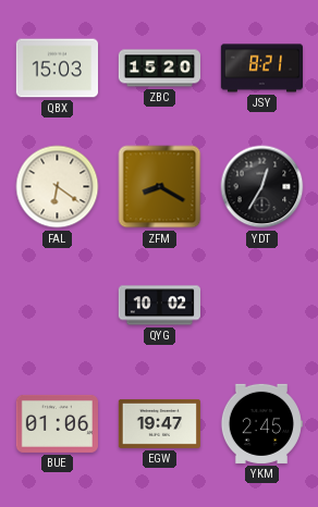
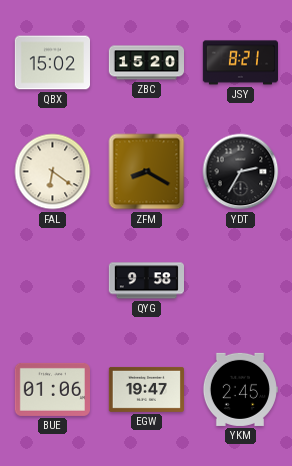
QBX: 15:03 -> 15:02
YDT: 12:35 -> 2:35
QYG: 10:02 -> 9:58
